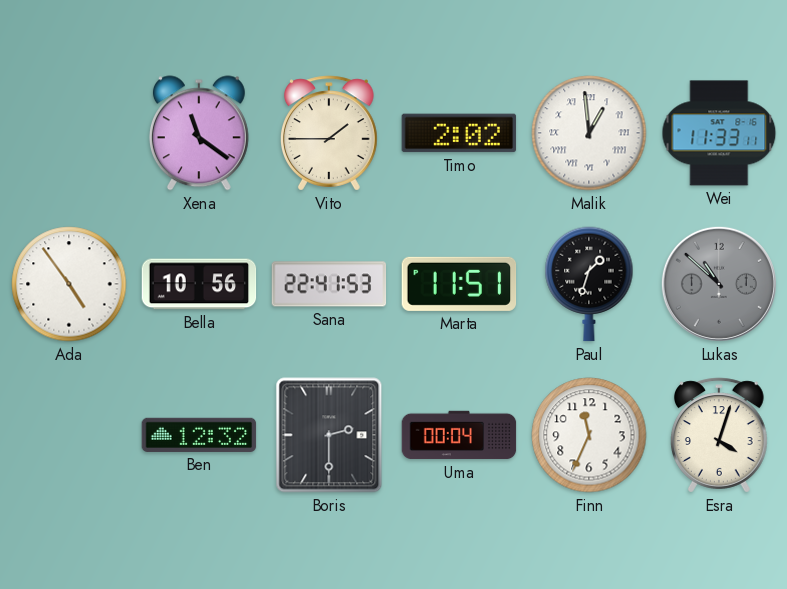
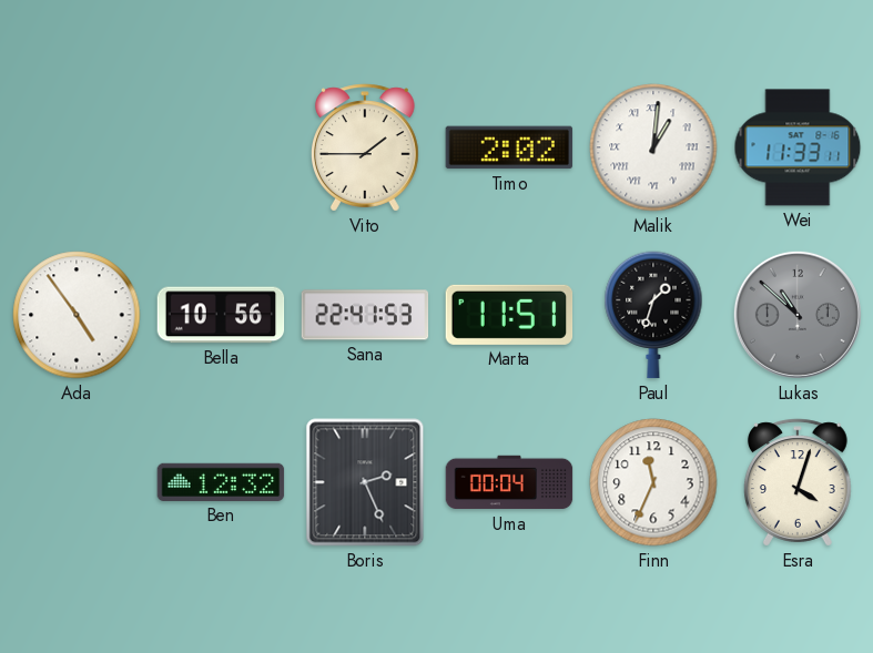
Xena: 11:21 -> none
Malik: 12:59 -> 1:01
Boris: 2:30 -> 2:26
